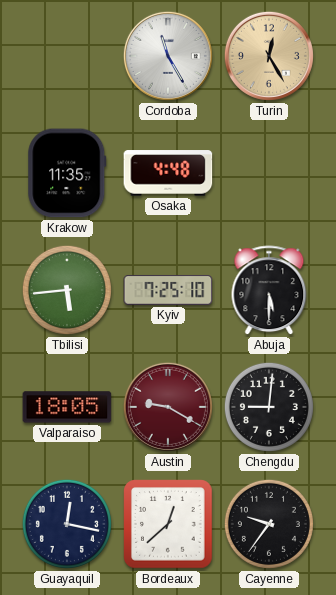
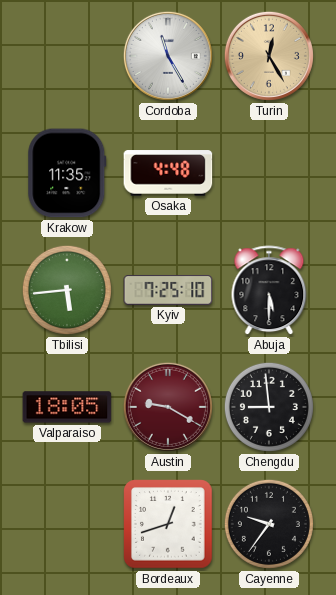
Chengdu: 9:01 -> 8:59
Guayaquil: 12:17 -> none
Bordeaux: 12:38 -> 12:42
